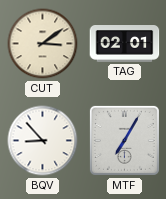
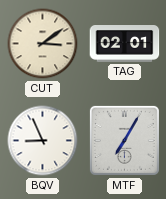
BQV: 8:53 -> 8:56
